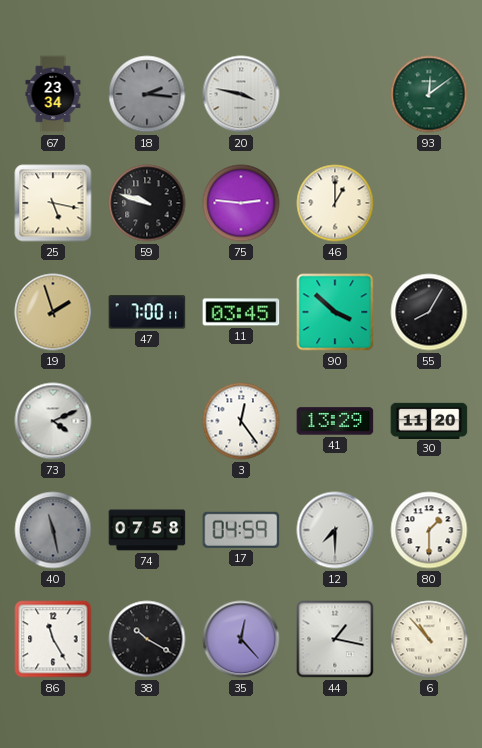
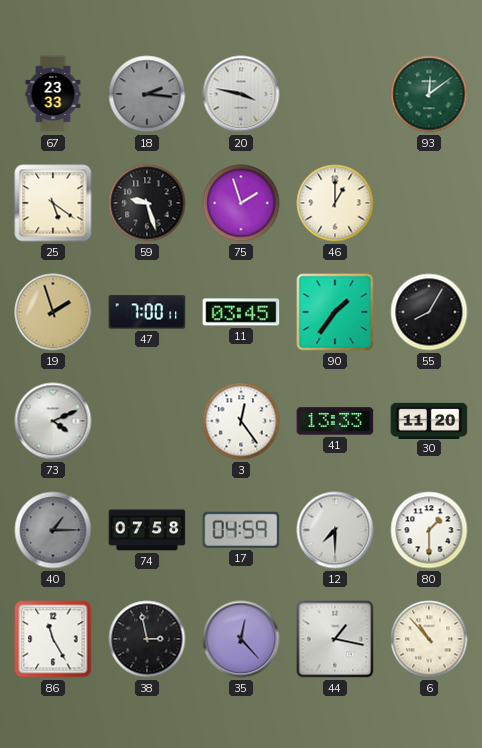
67: 23:34 -> 23:33
25: 5:17 -> 5:21
59: 9:48 -> 9:27
75: 2:46 -> 1:57
90: 3:52 -> 1:36
41: 13:29 -> 13:33
40: 11:28 -> 1:15
38: 10:20 -> 2:58
